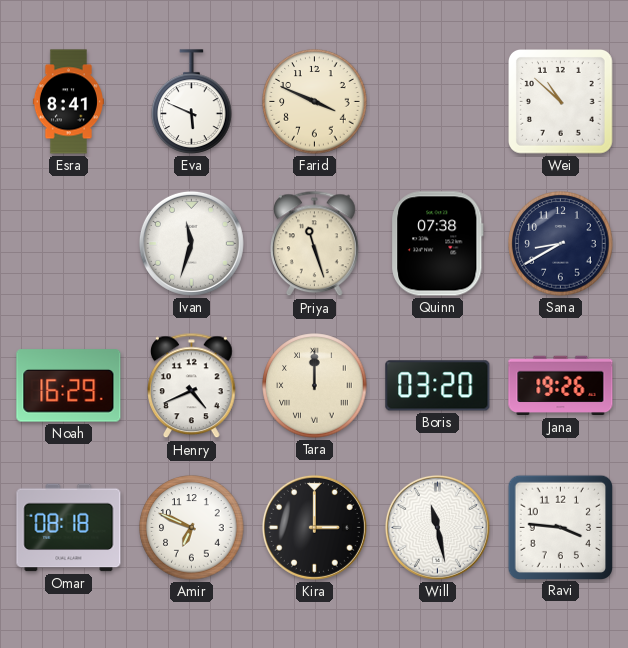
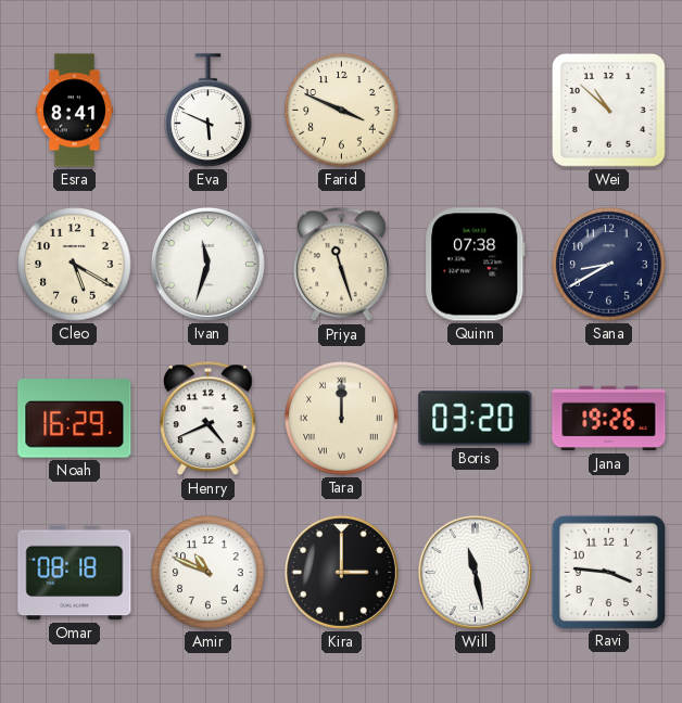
Cleo: none -> 5:20
Amir: 6:49 -> 10:49
